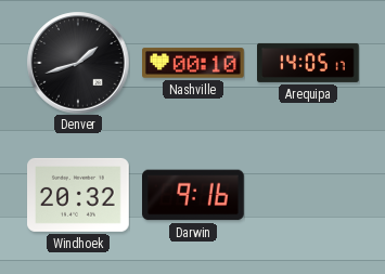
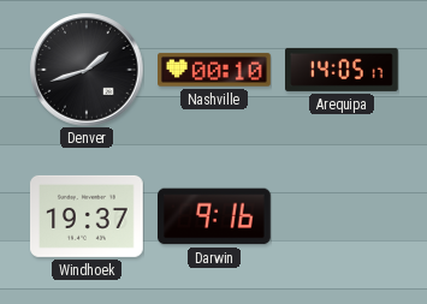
Windhoek: 20:32 -> 19:37
